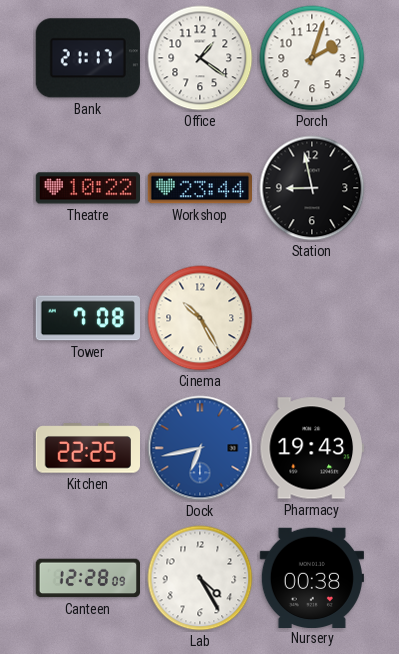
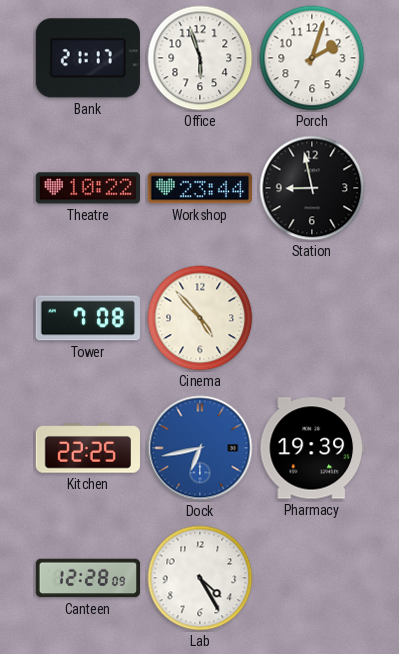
Office: 1:21 -> 5:57
Cinema: 10:25 -> 4:53
Pharmacy: 19:43 -> 19:39
Nursery: 00:38 -> none
